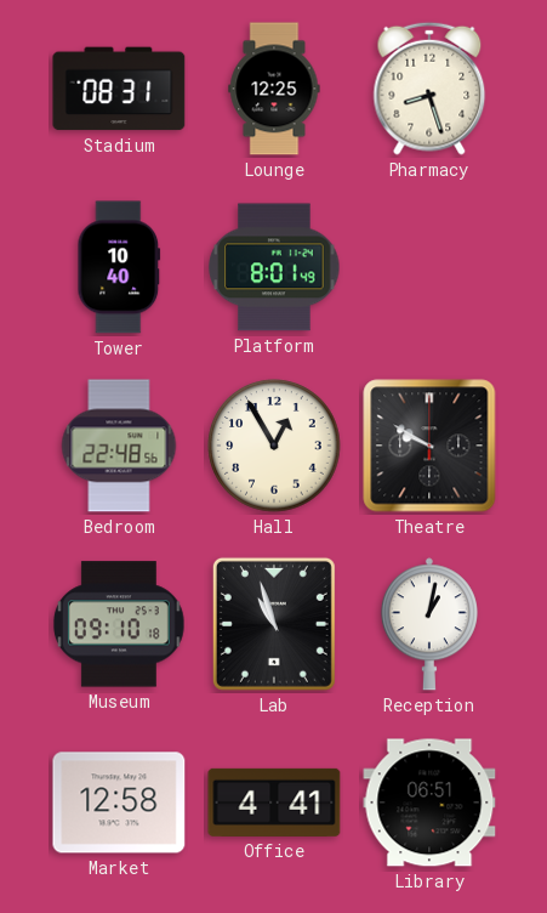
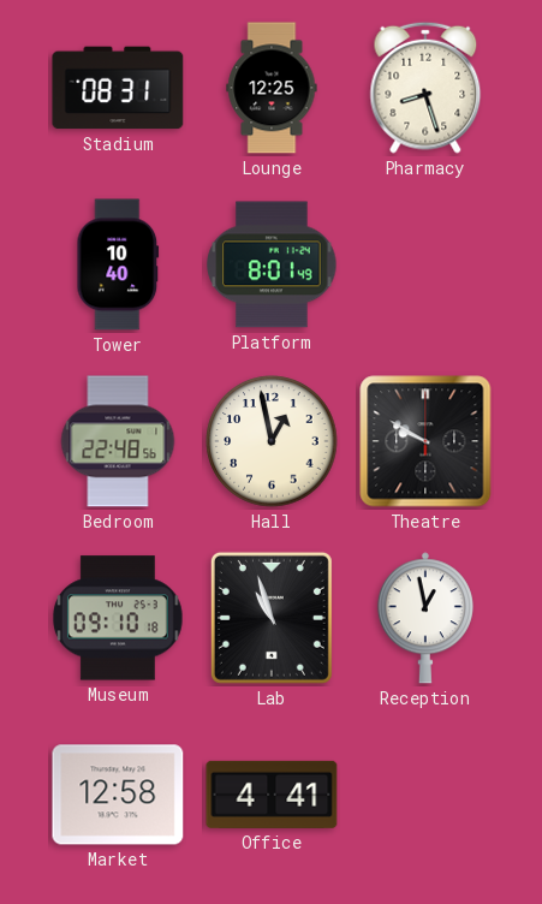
Hall: 12:55 -> 12:58
Reception: 1:02 -> 12:58
Library: 06:51 -> none
